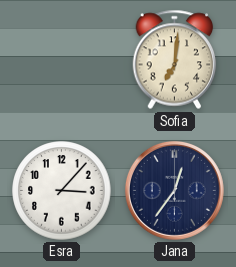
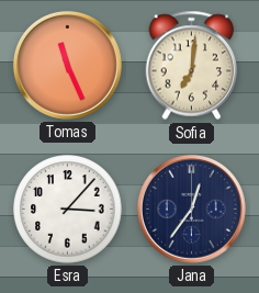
Tomas: none -> 11:26
